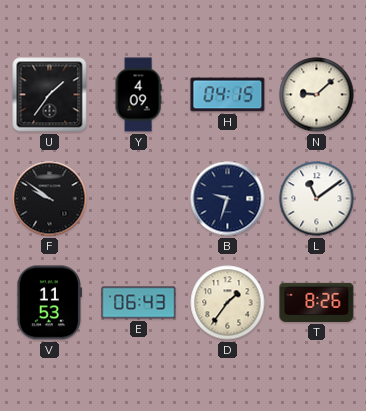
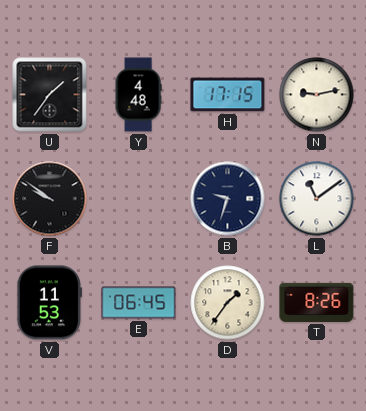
Y: 4:09 -> 4:48
H: 04:15 -> 17:15
N: 9:08 -> 9:13
E: 06:43 -> 06:45
